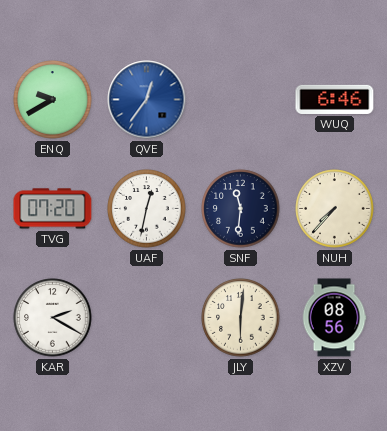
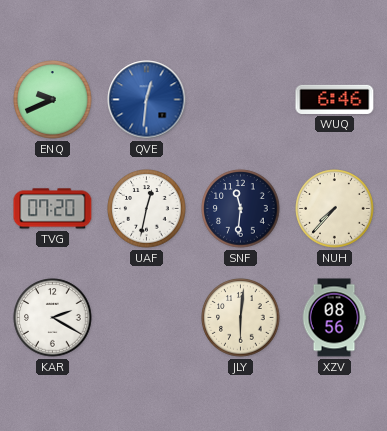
ENQ: 9:40 -> 9:41
QVE: 12:36 -> 12:31
